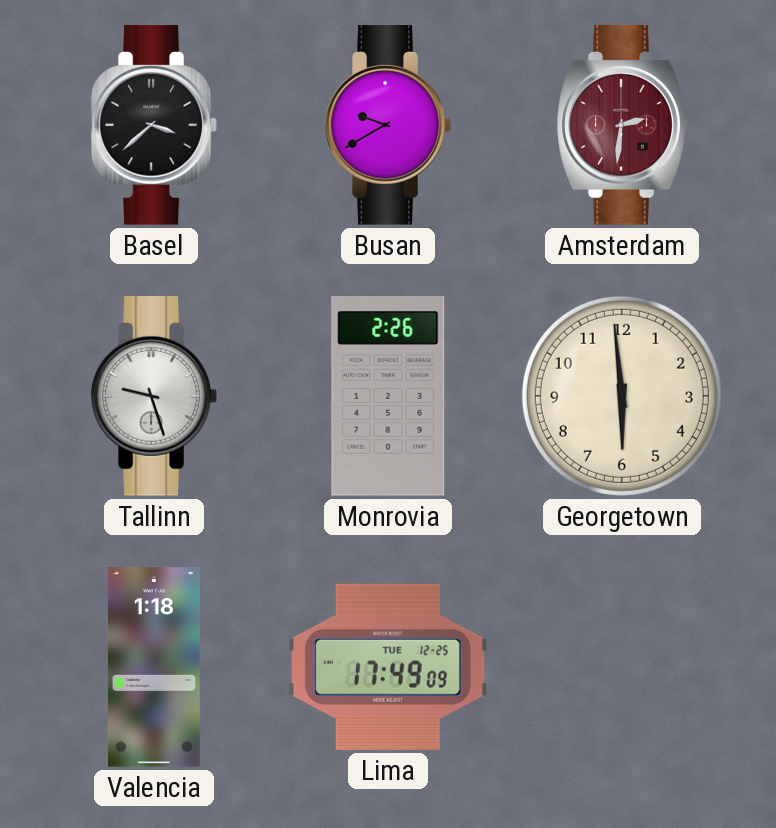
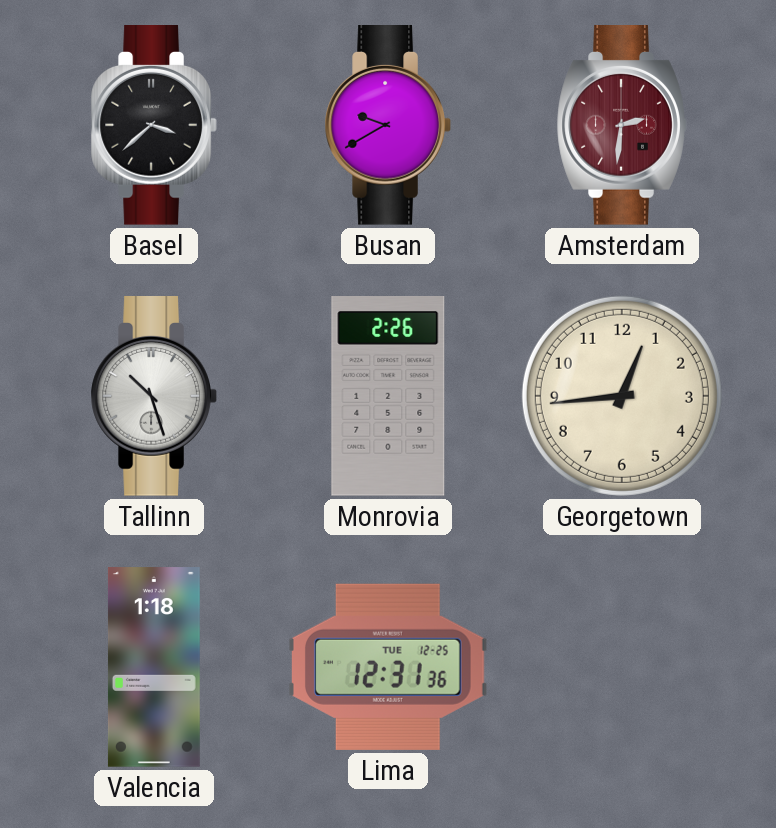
Tallinn: 9:27 -> 10:27
Georgetown: 5:59 -> 12:44
Lima: 17:49 -> 12:31
